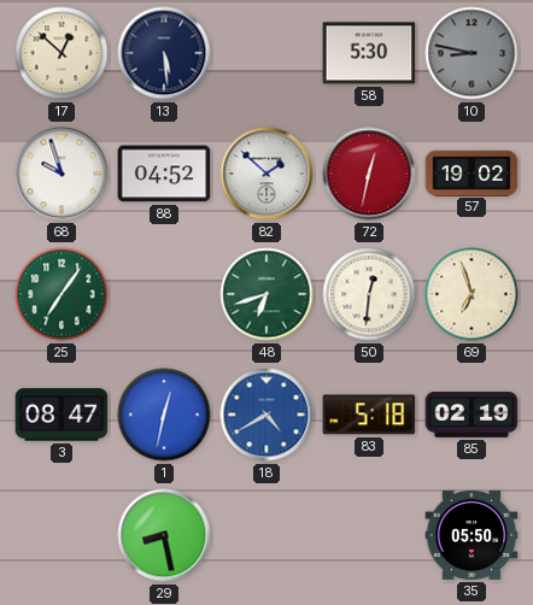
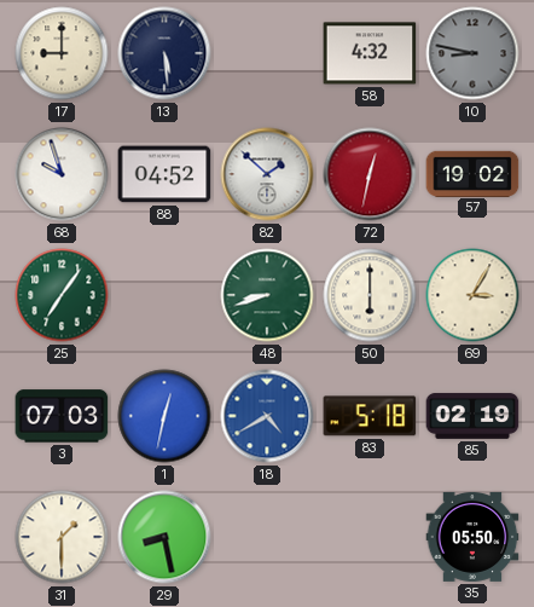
17: 12:52 -> 9:00
58: 5:30 -> 4:32
48: 6:42 -> 8:42
50: 12:31 -> 6:00
69: 6:57 -> 3:05
3: 08:47 -> 07:03
31: none -> 1:30
